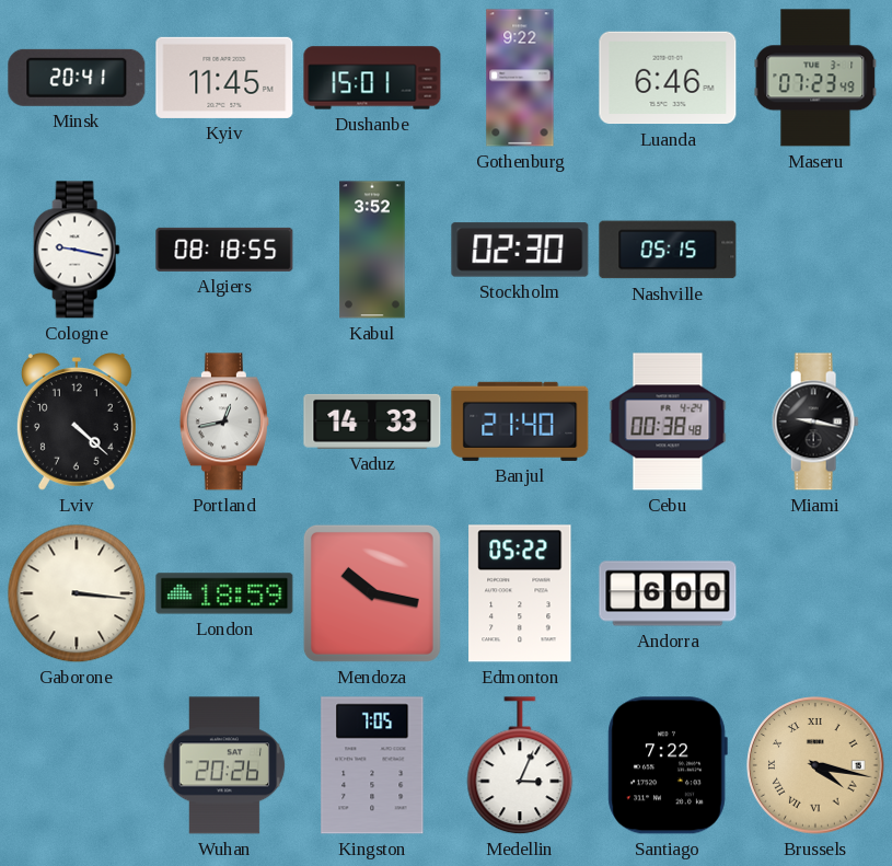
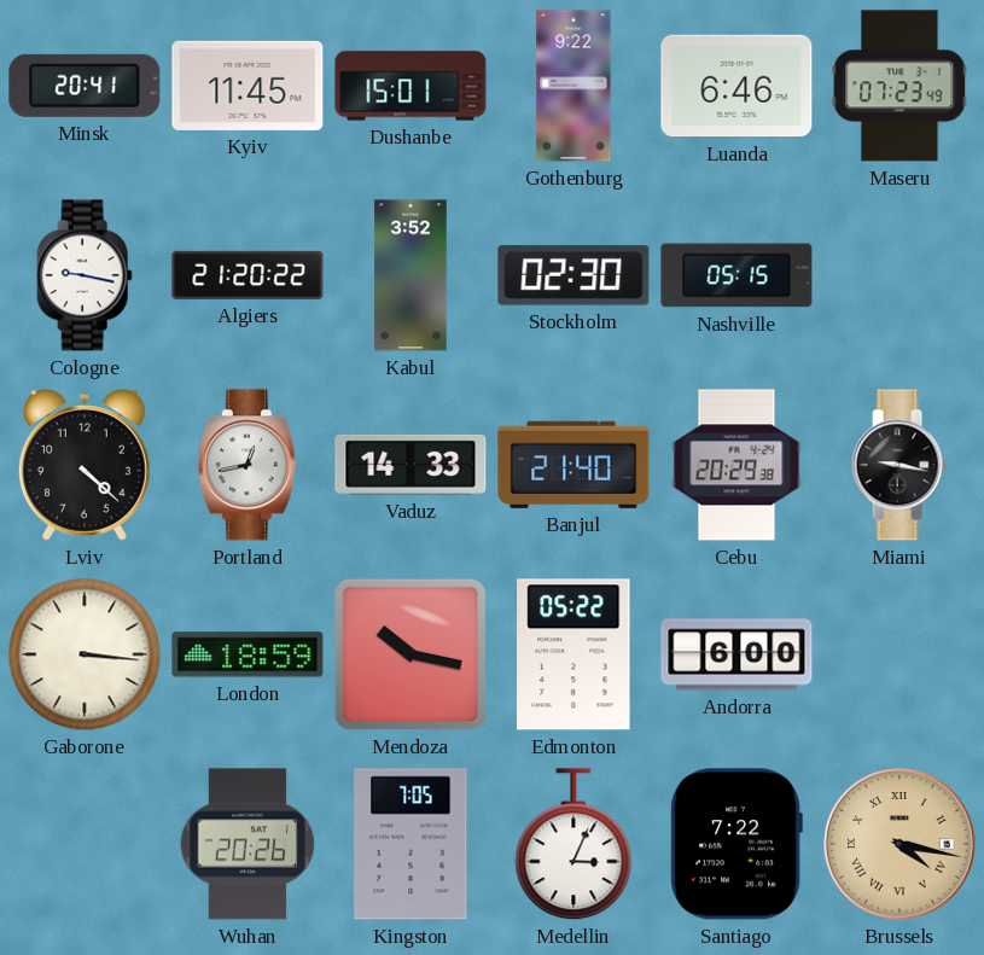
Algiers: 08:18 -> 21:20
Cebu: 00:38 -> 20:29
